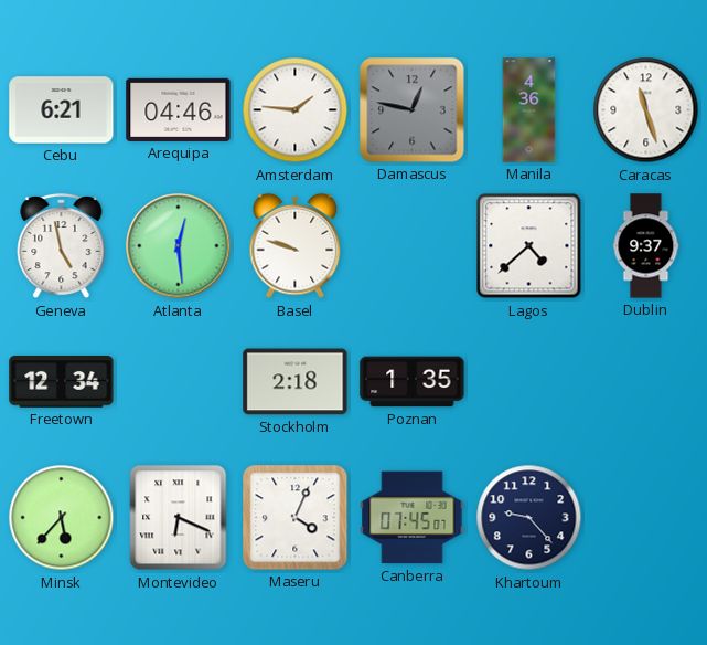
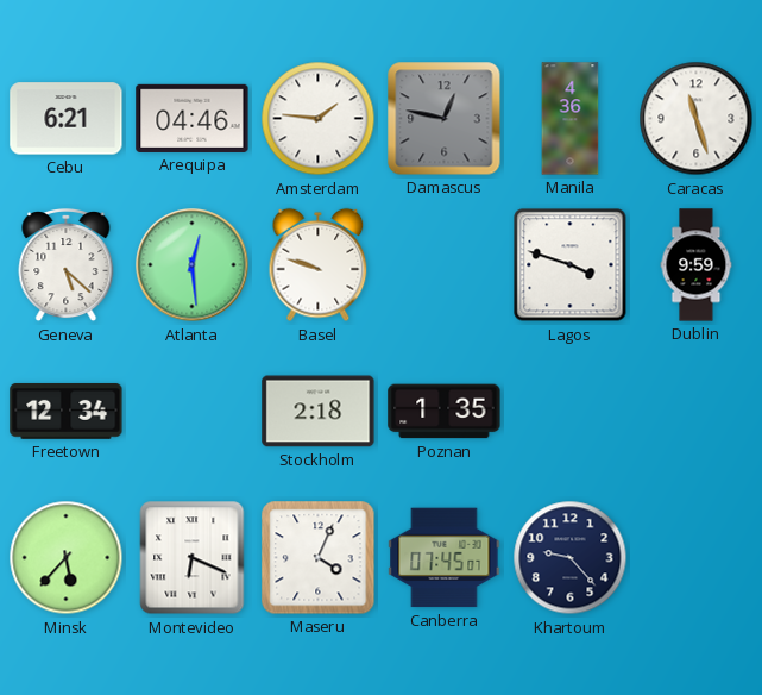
Geneva: 4:58 -> 5:22
Lagos: 4:38 -> 3:48
Dublin: 9:37 -> 9:59
